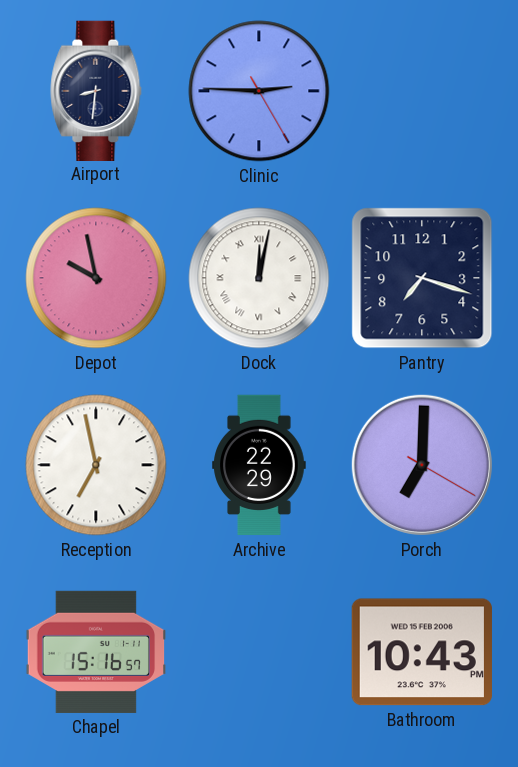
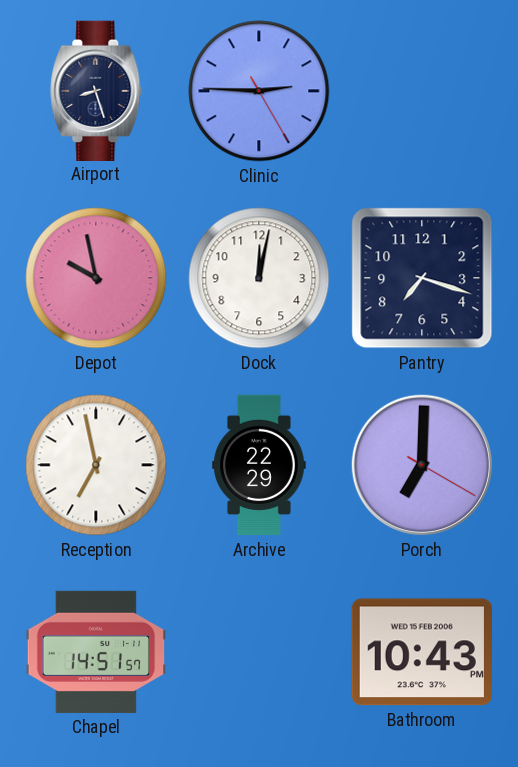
Airport: 8:31 -> 8:27
Dock numerals: Roman -> Arabic
Chapel: 15:16 -> 14:51
